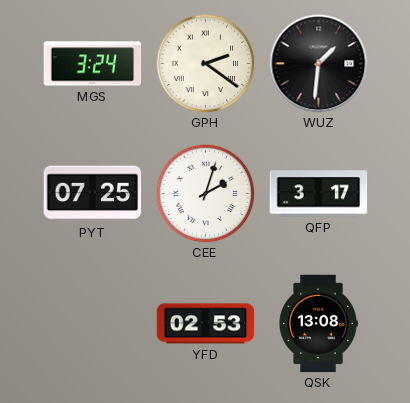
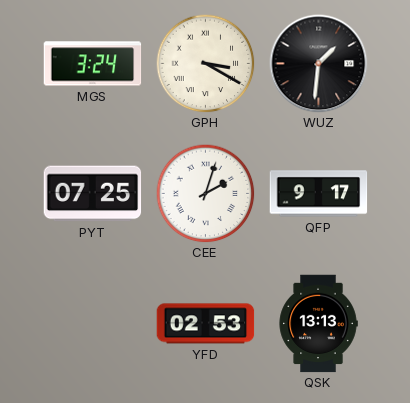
GPH: 2:21 -> 3:20
QFP: 3:17 -> 9:17
QSK: 13:08 -> 13:13
